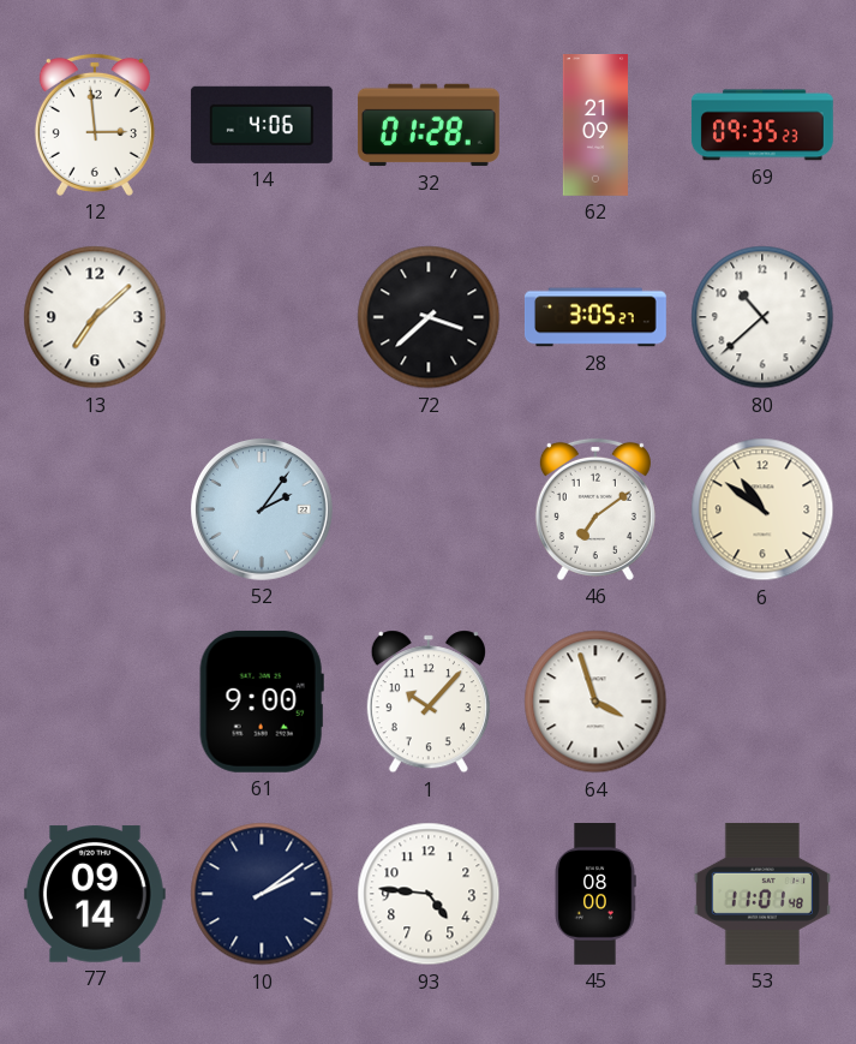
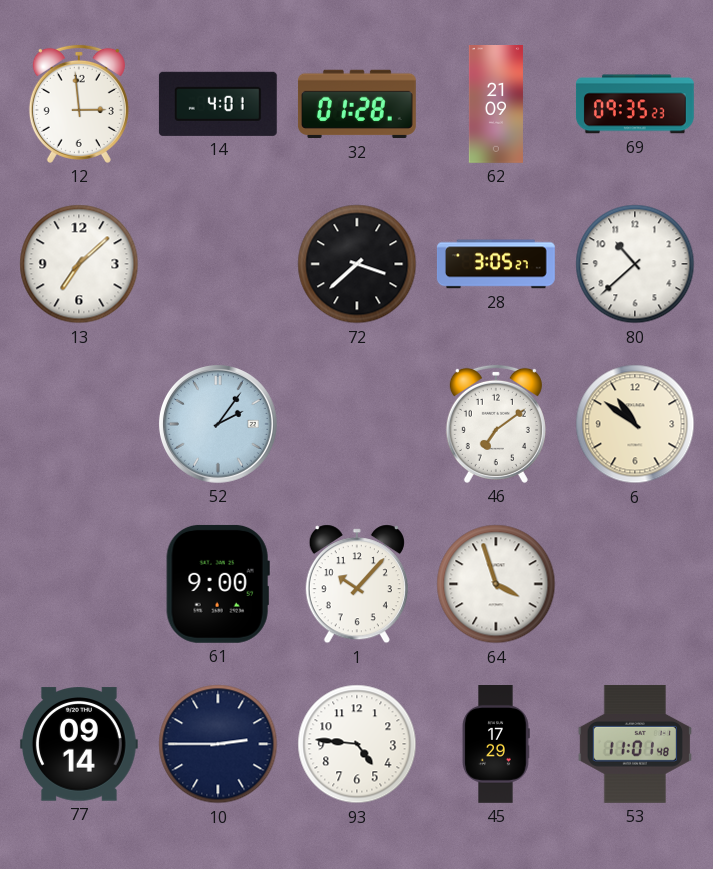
14: 4:06 -> 4:01
10: 2:09 -> 2:45
45: 08:00 -> 17:29
